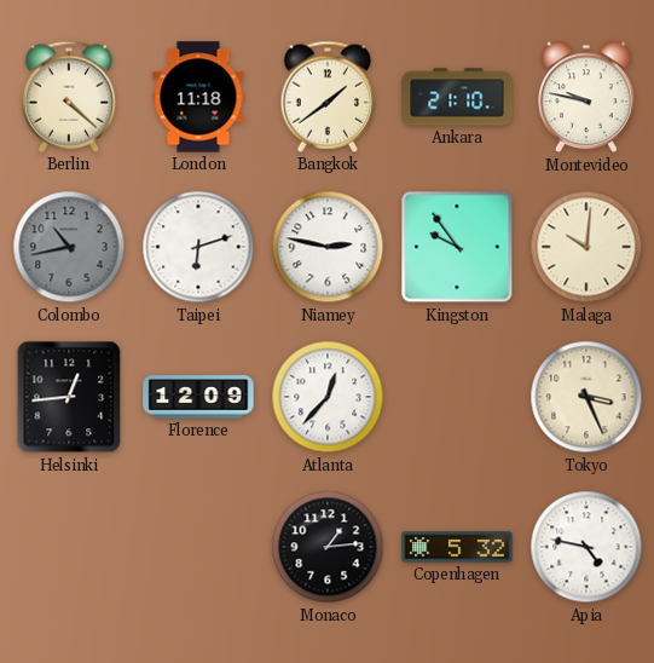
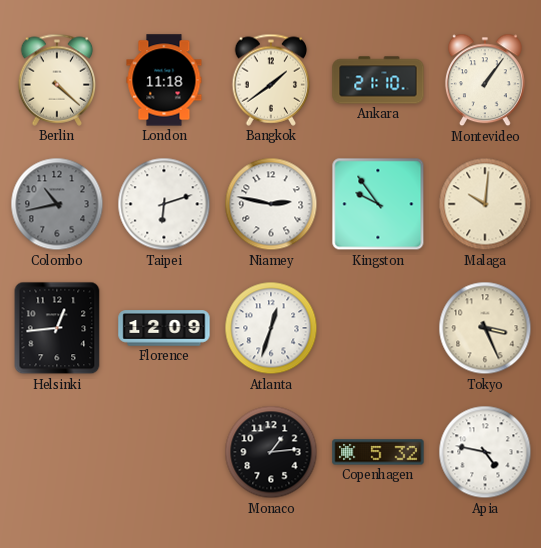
Montevideo: 9:47 -> 1:06
Atlanta: 12:37 -> 12:33
